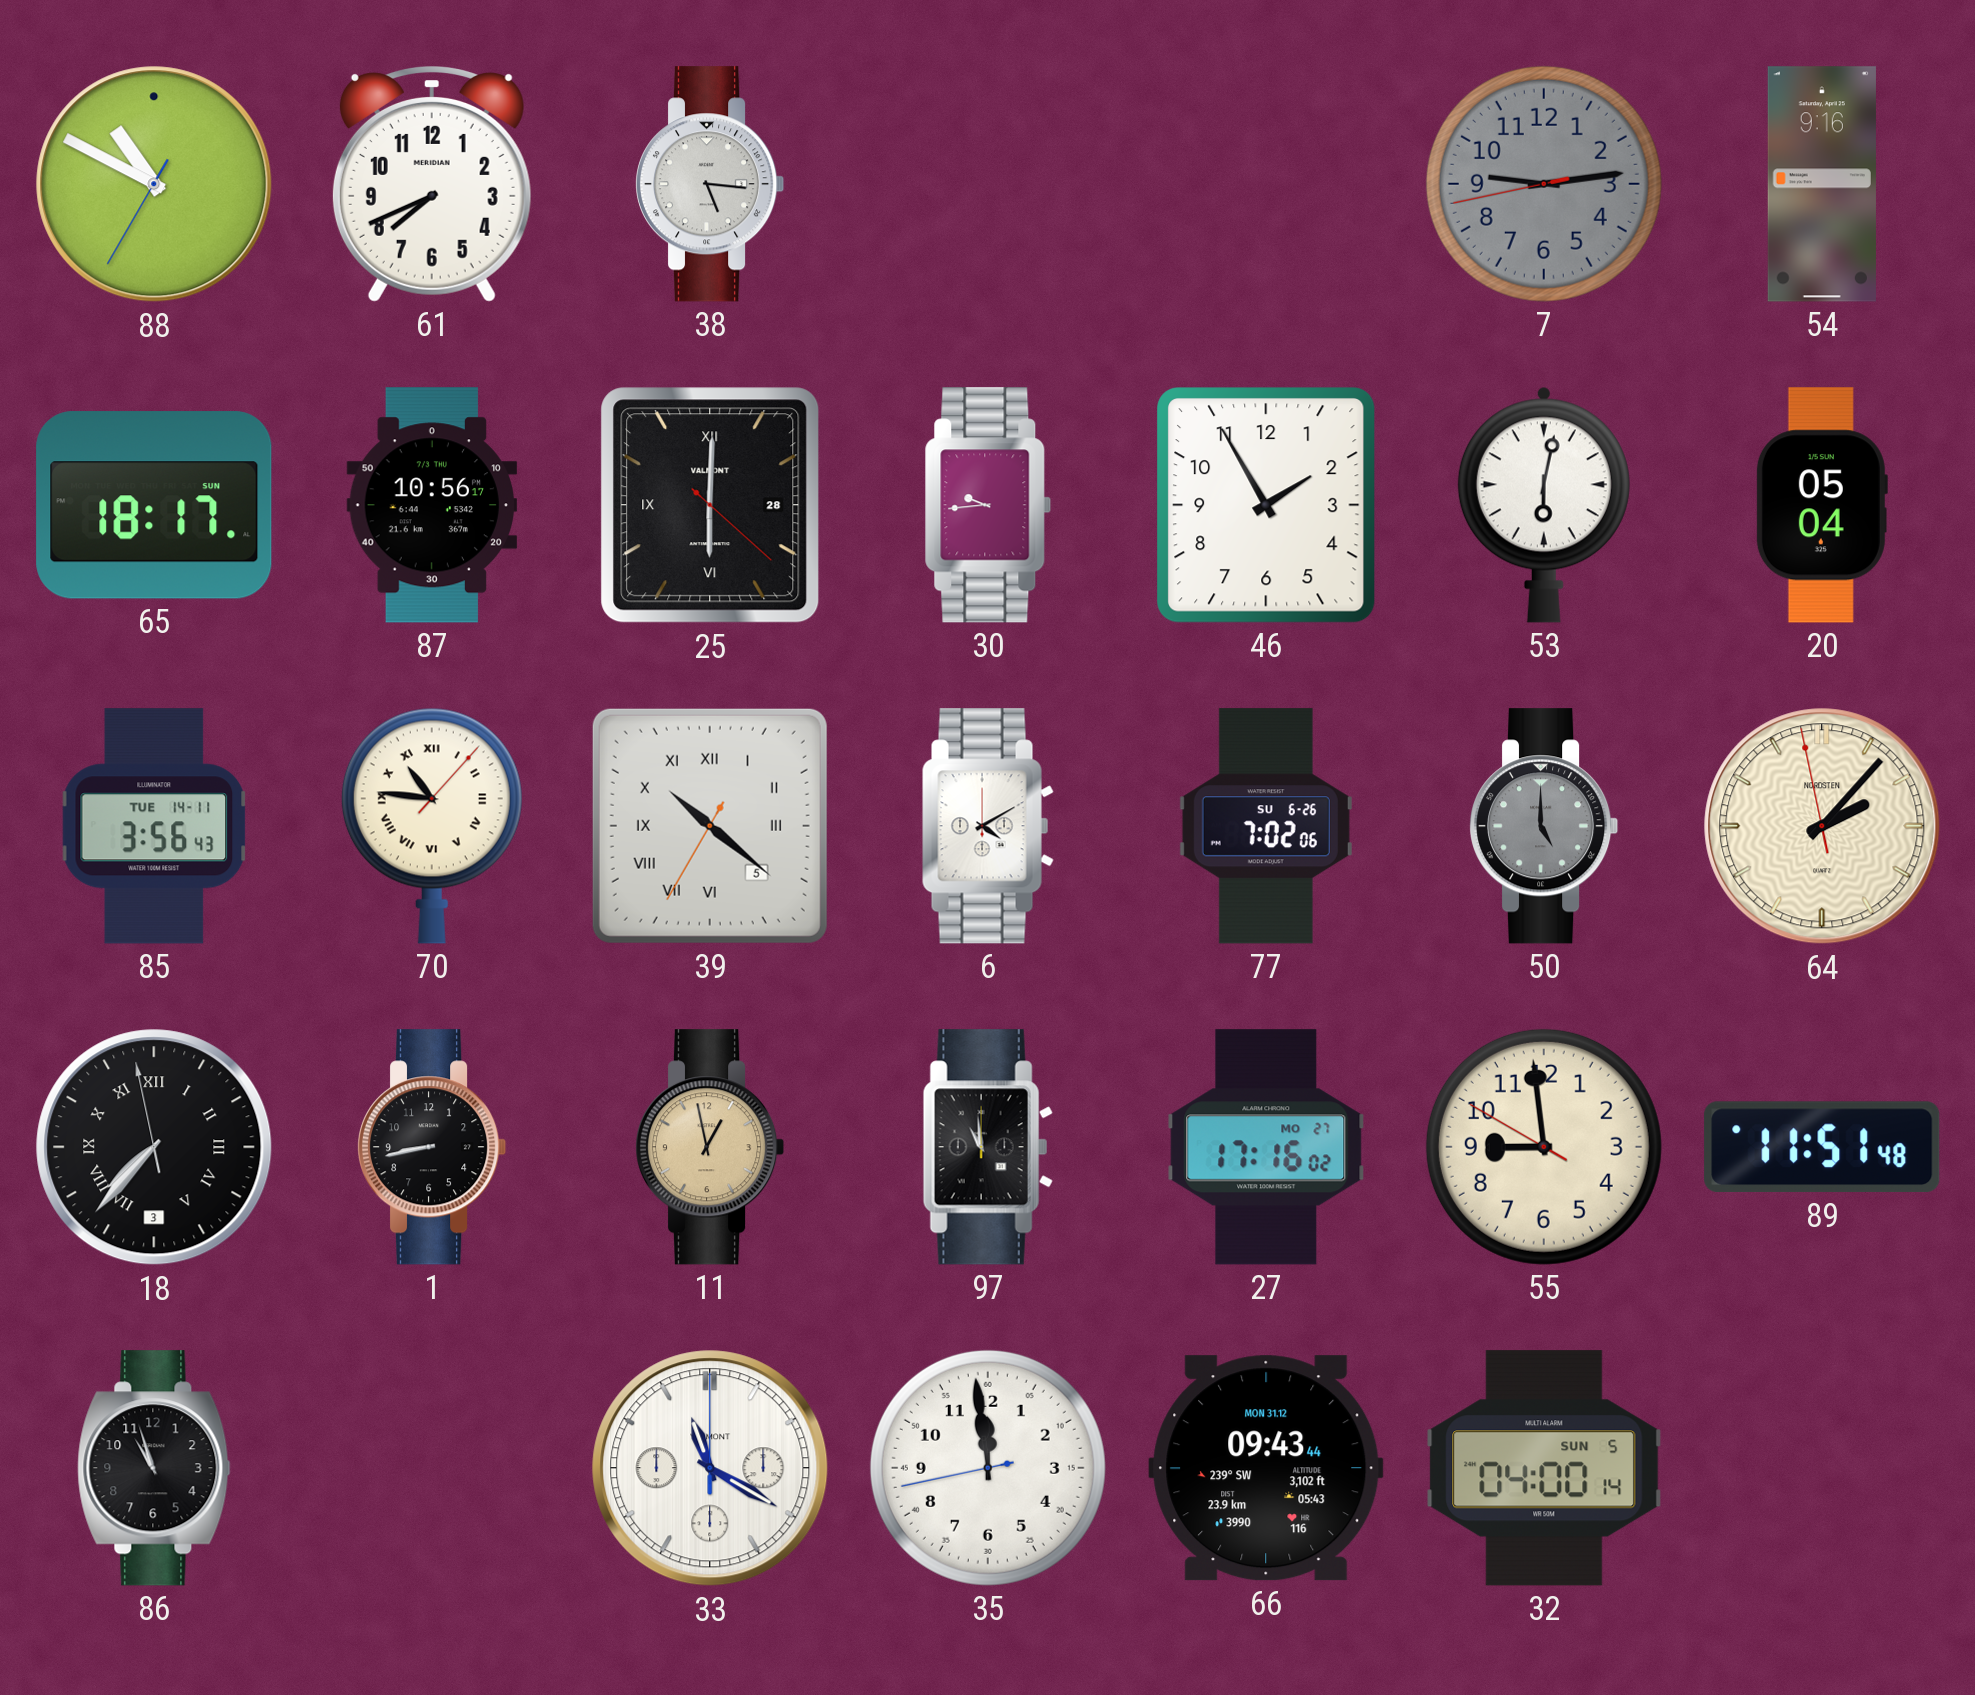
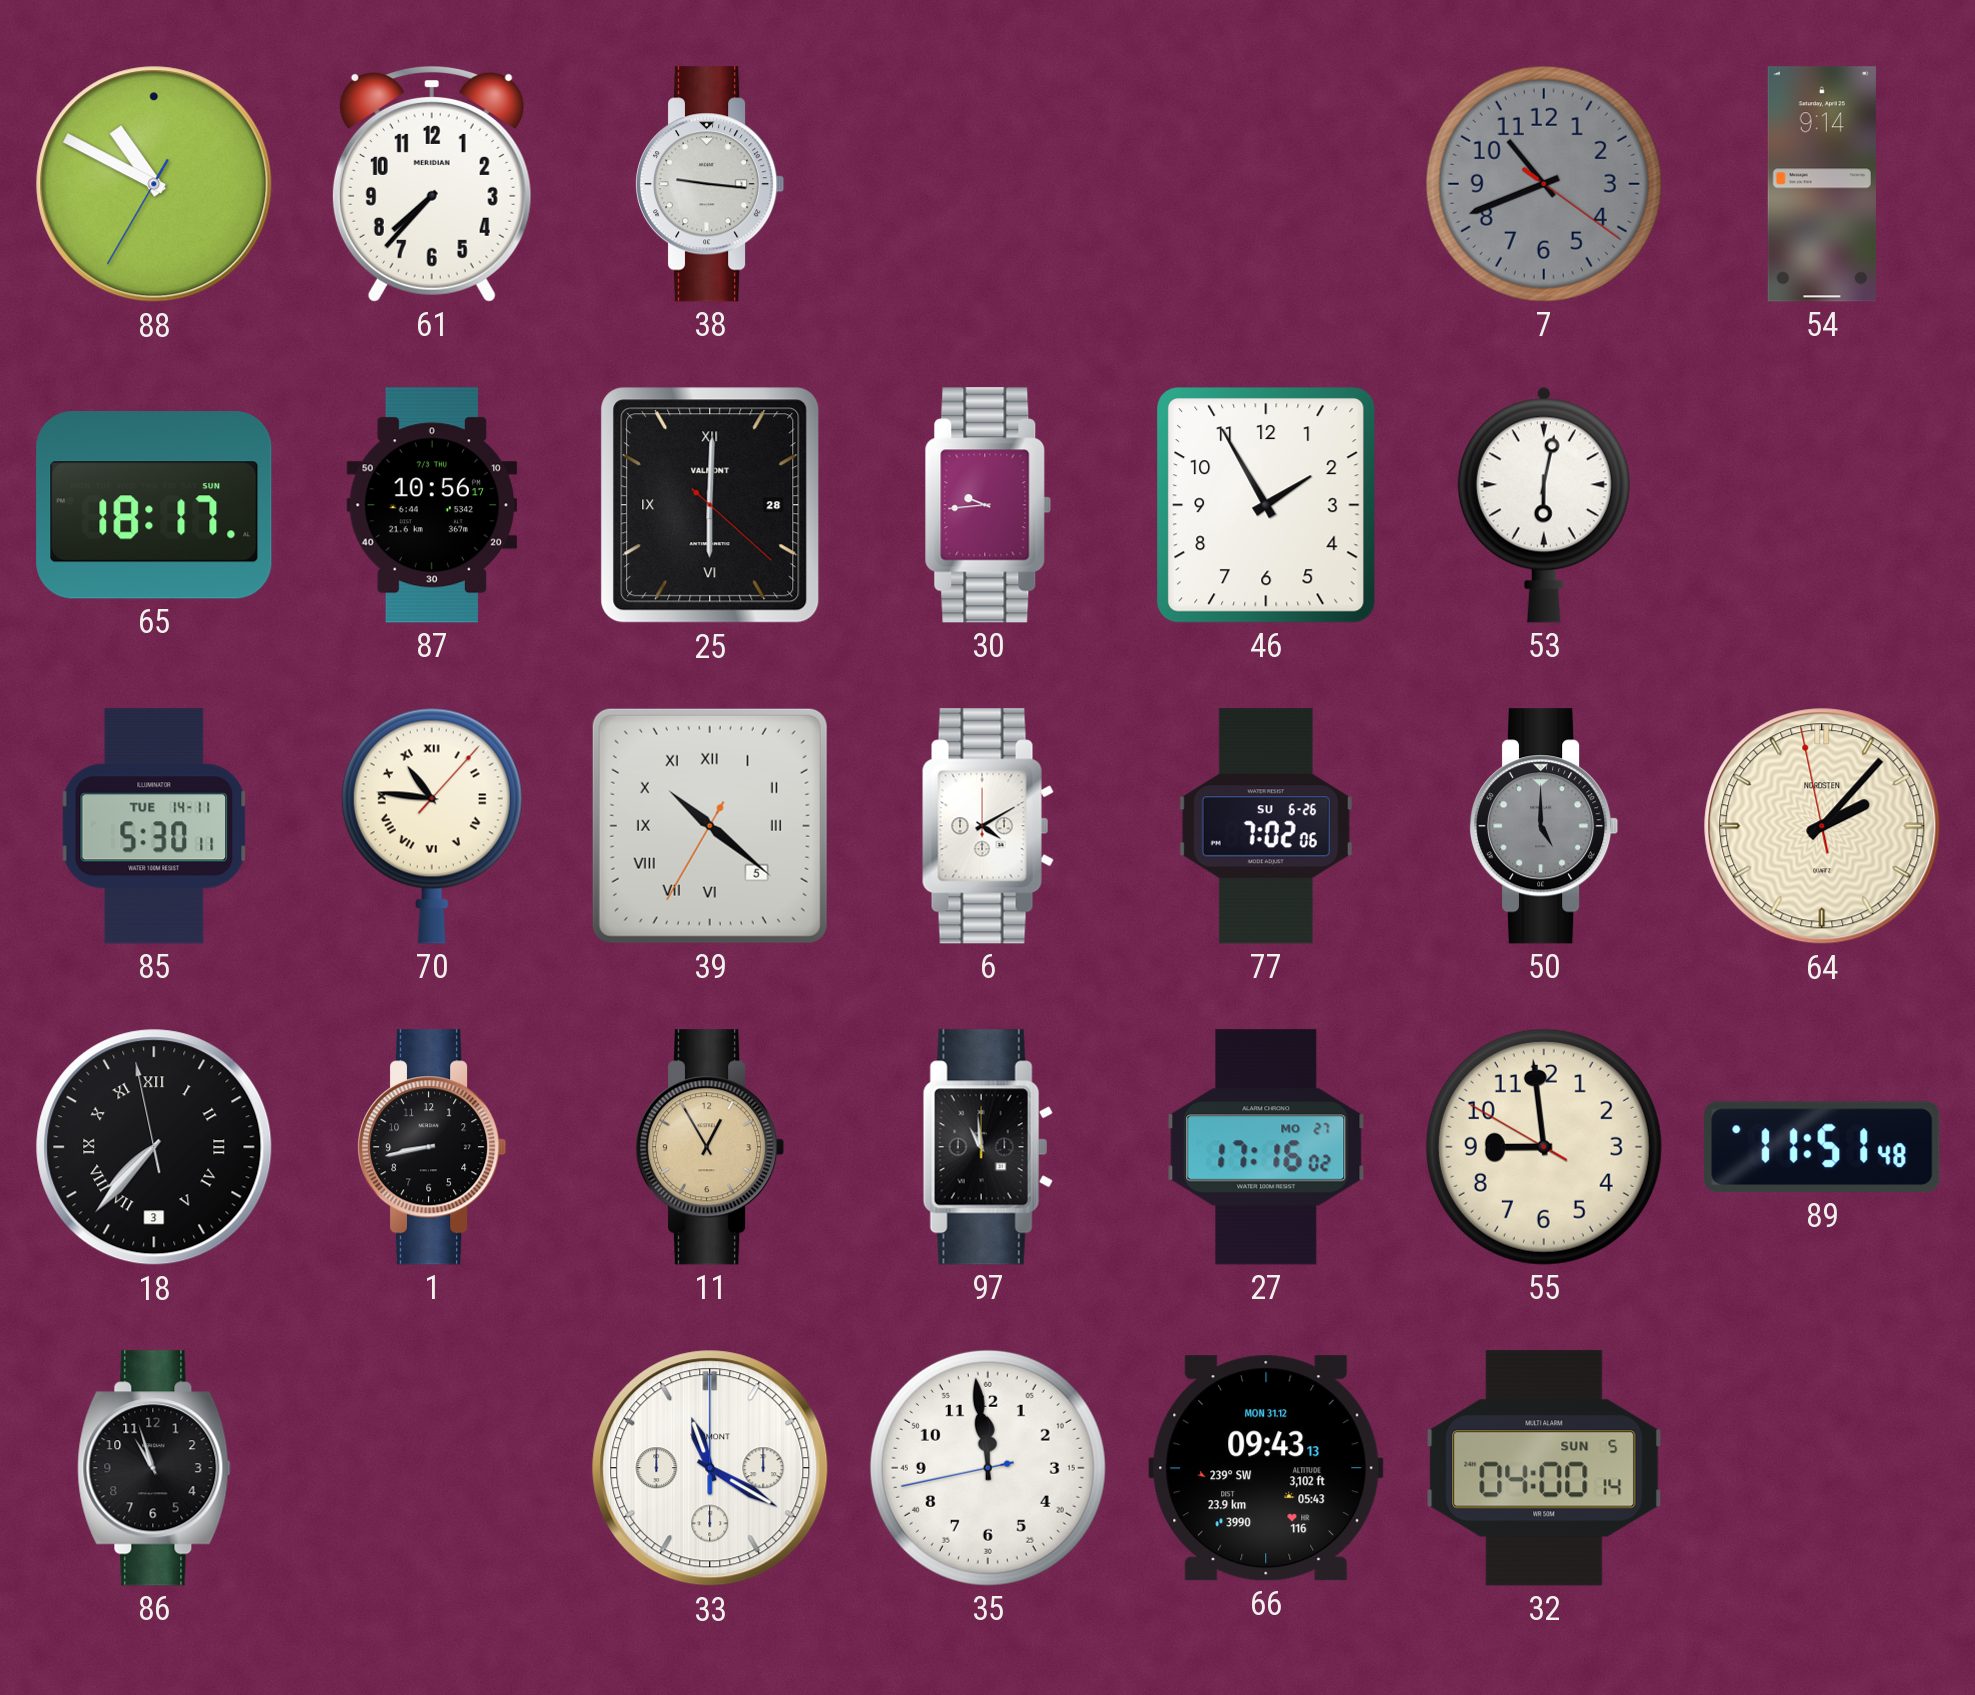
61: 7:41 -> 7:37
38: 5:16 -> 9:16
7: 9:13 -> 10:41
54: 9:16 -> 9:14
20: 05:04 -> none
85: 3:56 -> 5:30
11: 12:58 -> 12:55
66: 09:43:44 -> 09:43:13
